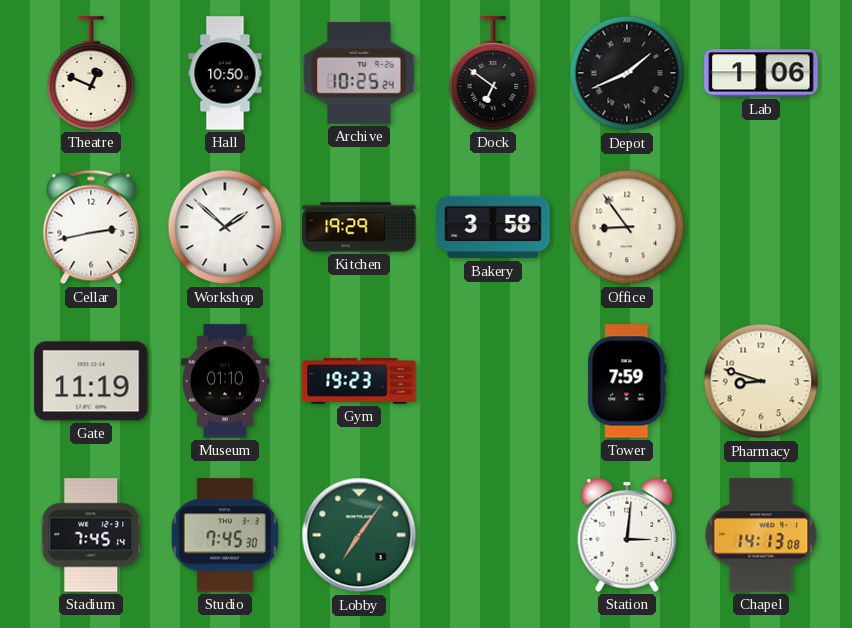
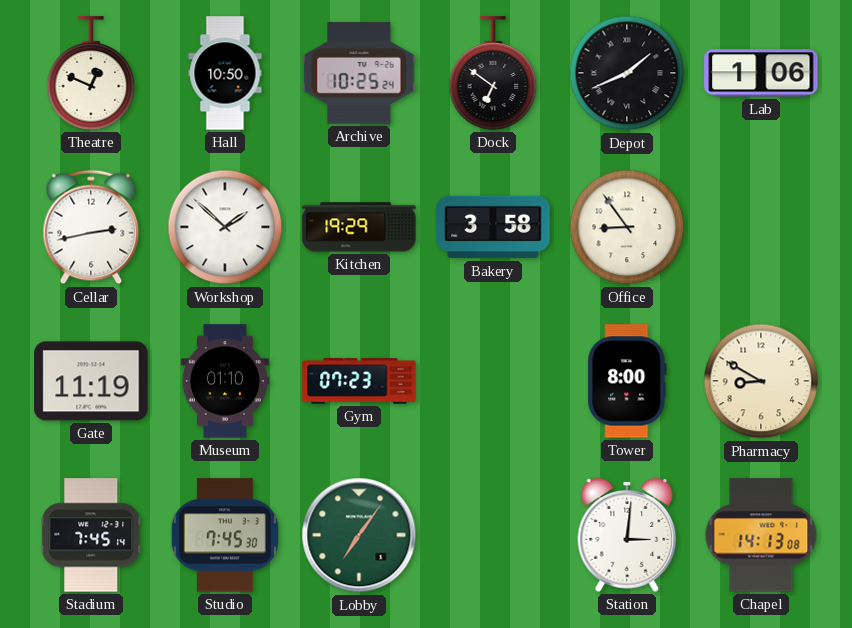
Gym: 19:23 -> 07:23
Tower: 7:59 -> 8:00
Pharmacy: 8:48 -> 8:50
